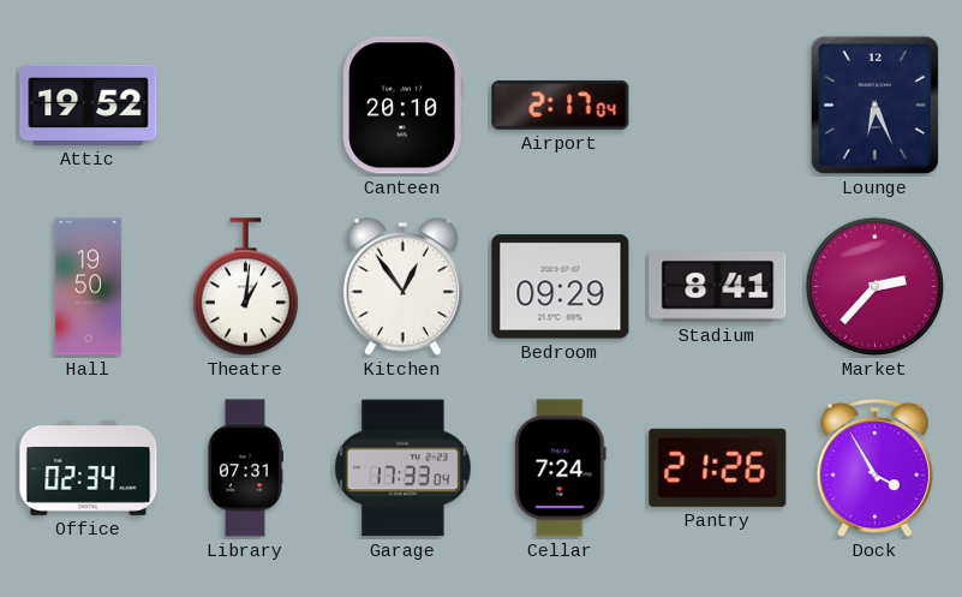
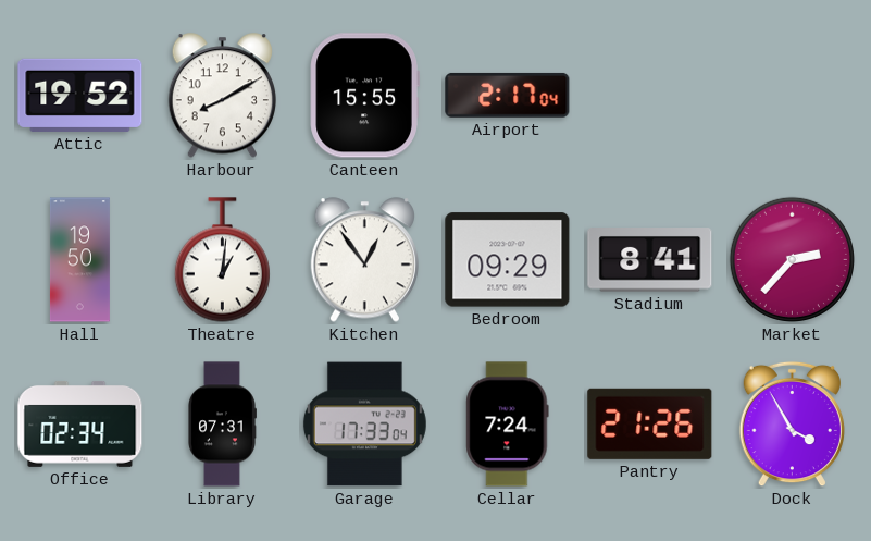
Harbour: none -> 8:10
Canteen: 20:10 -> 15:55
Lounge: 6:26 -> none
